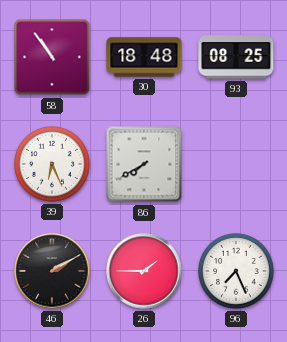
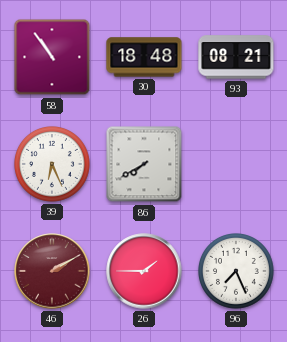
93: 08:25 -> 08:21
46 dial: black -> burgundy
